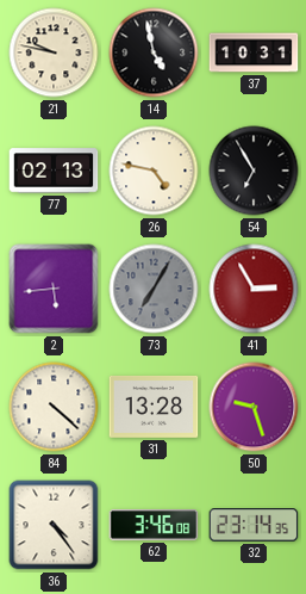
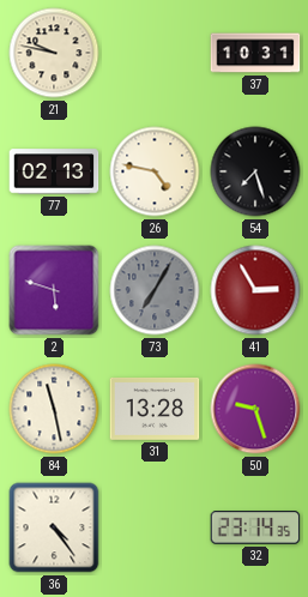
14: 4:58 -> none
54: 6:55 -> 7:27
2: 5:44 -> 5:48
84: 4:22 -> 11:28
62: 3:46 -> none
